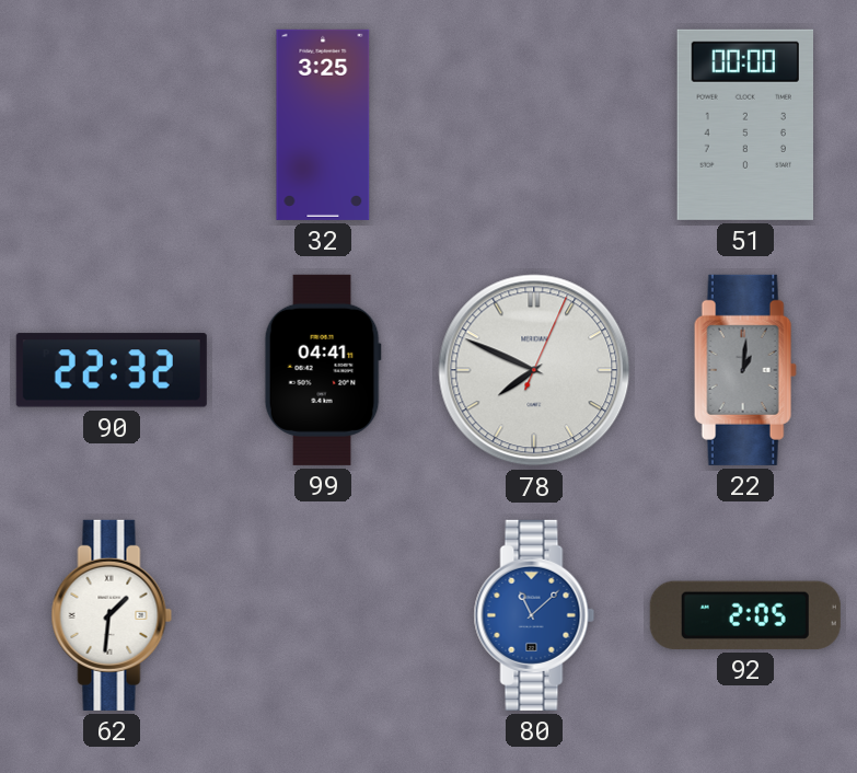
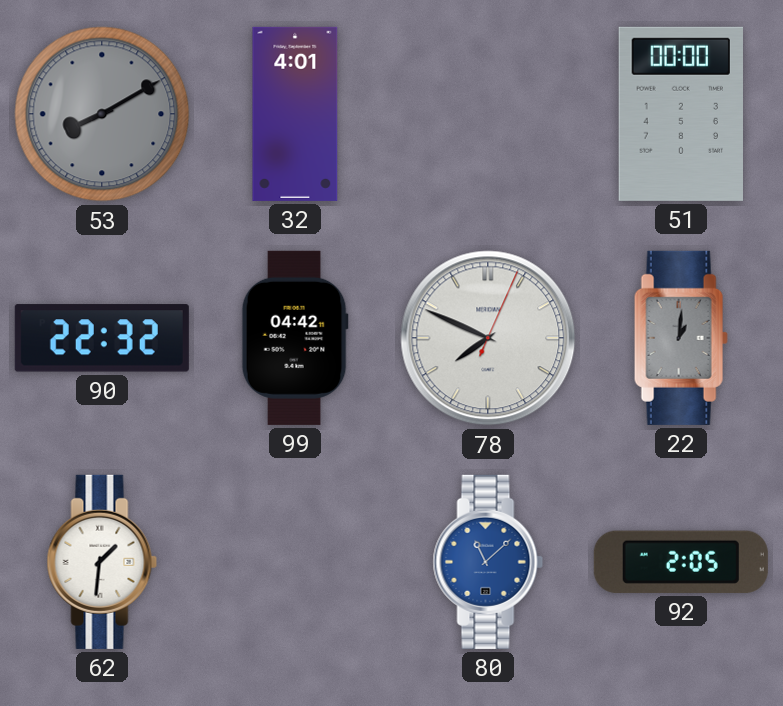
53: none -> 8:10
32: 3:25 -> 4:01
99: 04:41 -> 04:42
